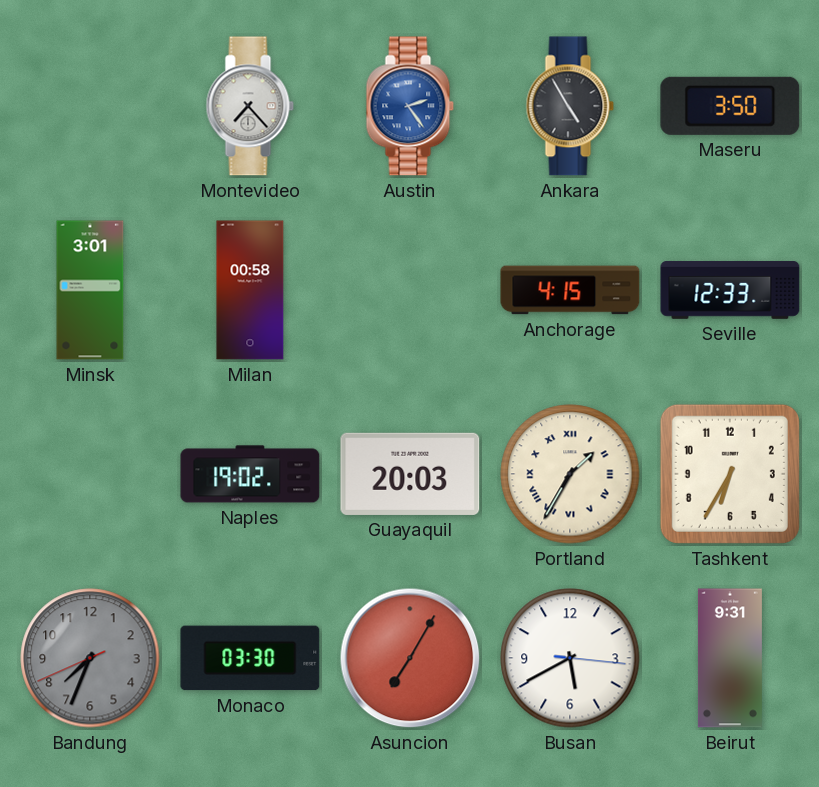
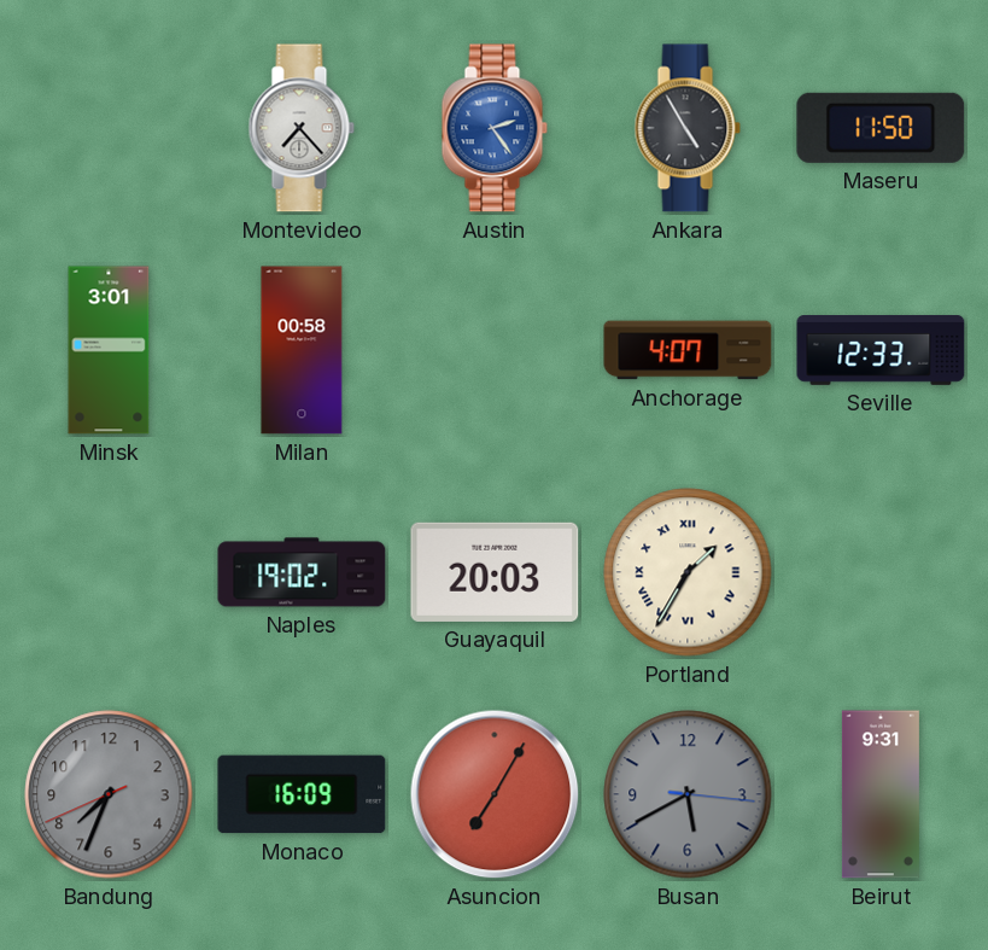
Maseru: 3:50 -> 11:50
Anchorage: 4:15 -> 4:07
Tashkent: 6:35 -> none
Monaco: 03:30 -> 16:09
Busan dial: white -> grey
